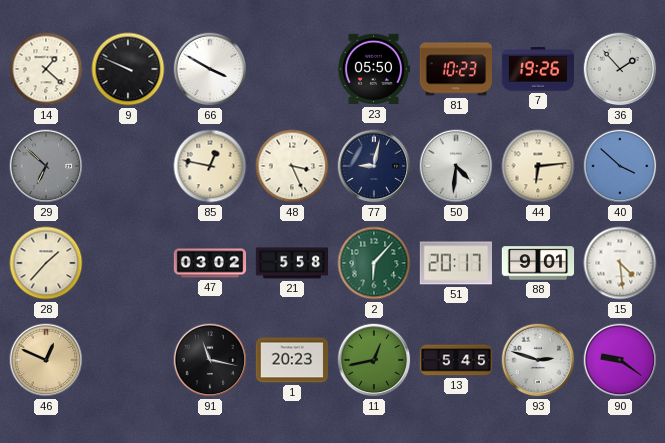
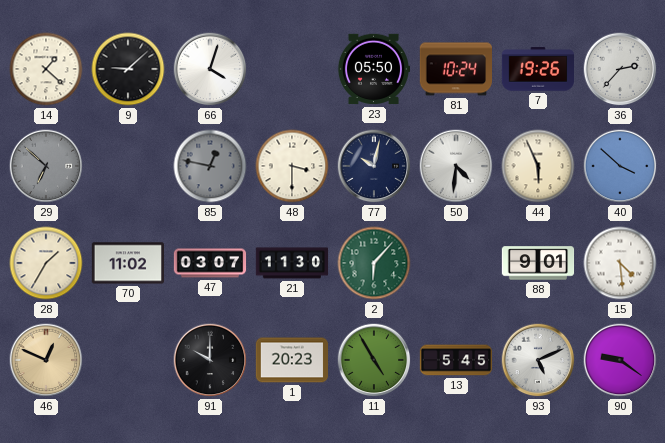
9: 9:49 -> 9:08
66: 3:50 -> 4:03
81: 10:23 -> 10:24
36: 1:53 -> 2:37
85 dial: cream -> grey
48: 3:26 -> 3:30
77: 9:02 -> 10:02
44: 6:14 -> 5:56
28: 1:37 -> 1:35
70: none -> 11:02
47: 03:02 -> 03:07
21: 5:58 -> 11:30
51: 20:17 -> none
91: 11:17 -> 10:00
11: 12:43 -> 4:55
93: 2:48 -> 5:11
